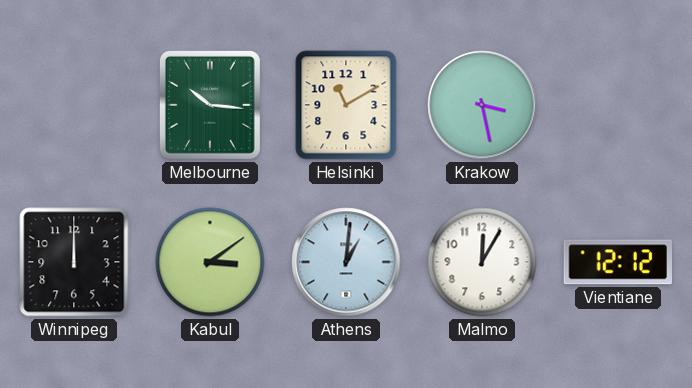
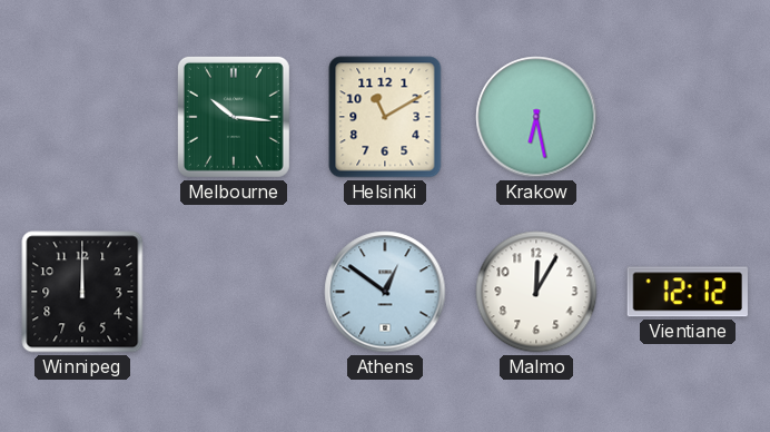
Krakow: 3:28 -> 6:28
Kabul: 3:09 -> none
Athens: 1:01 -> 12:51
